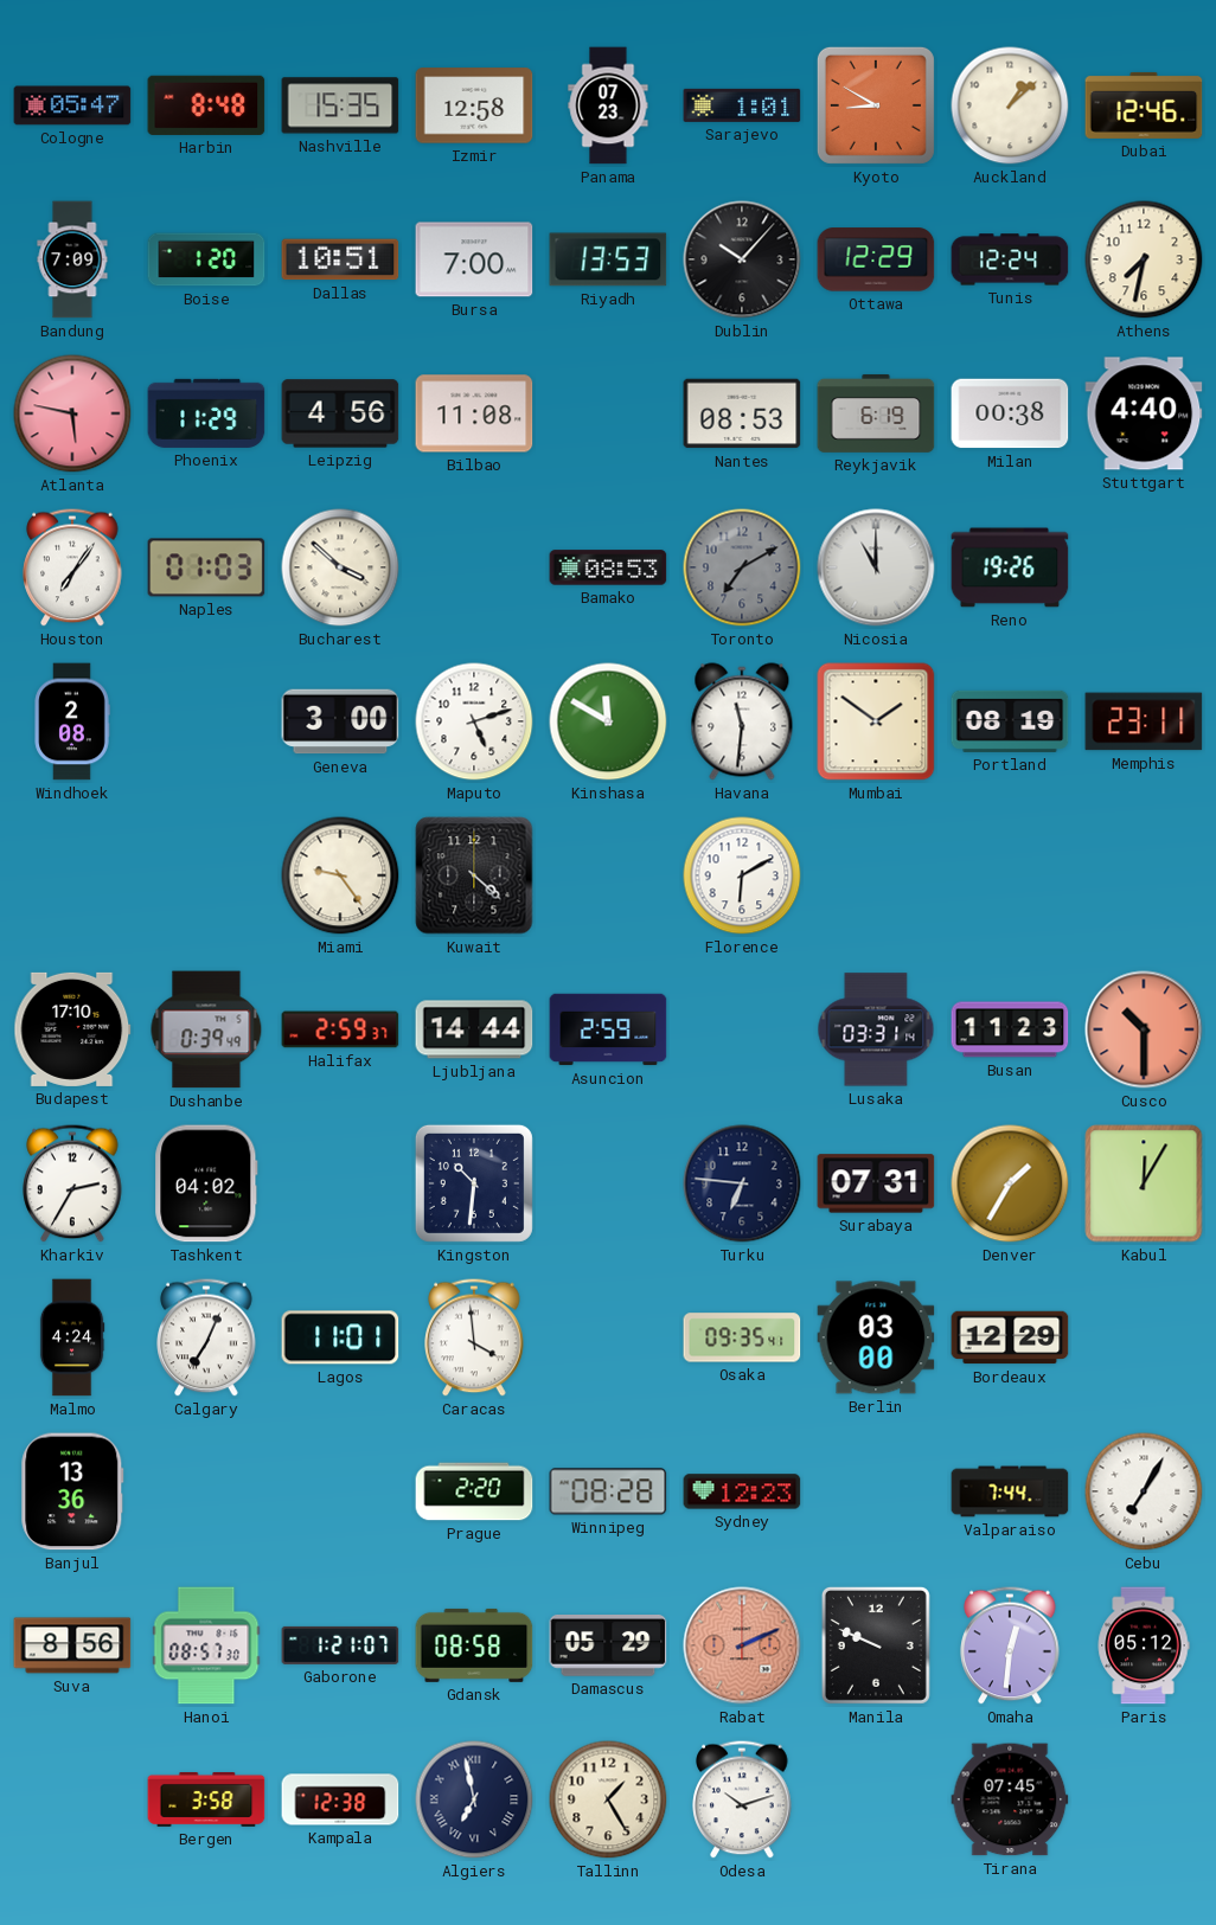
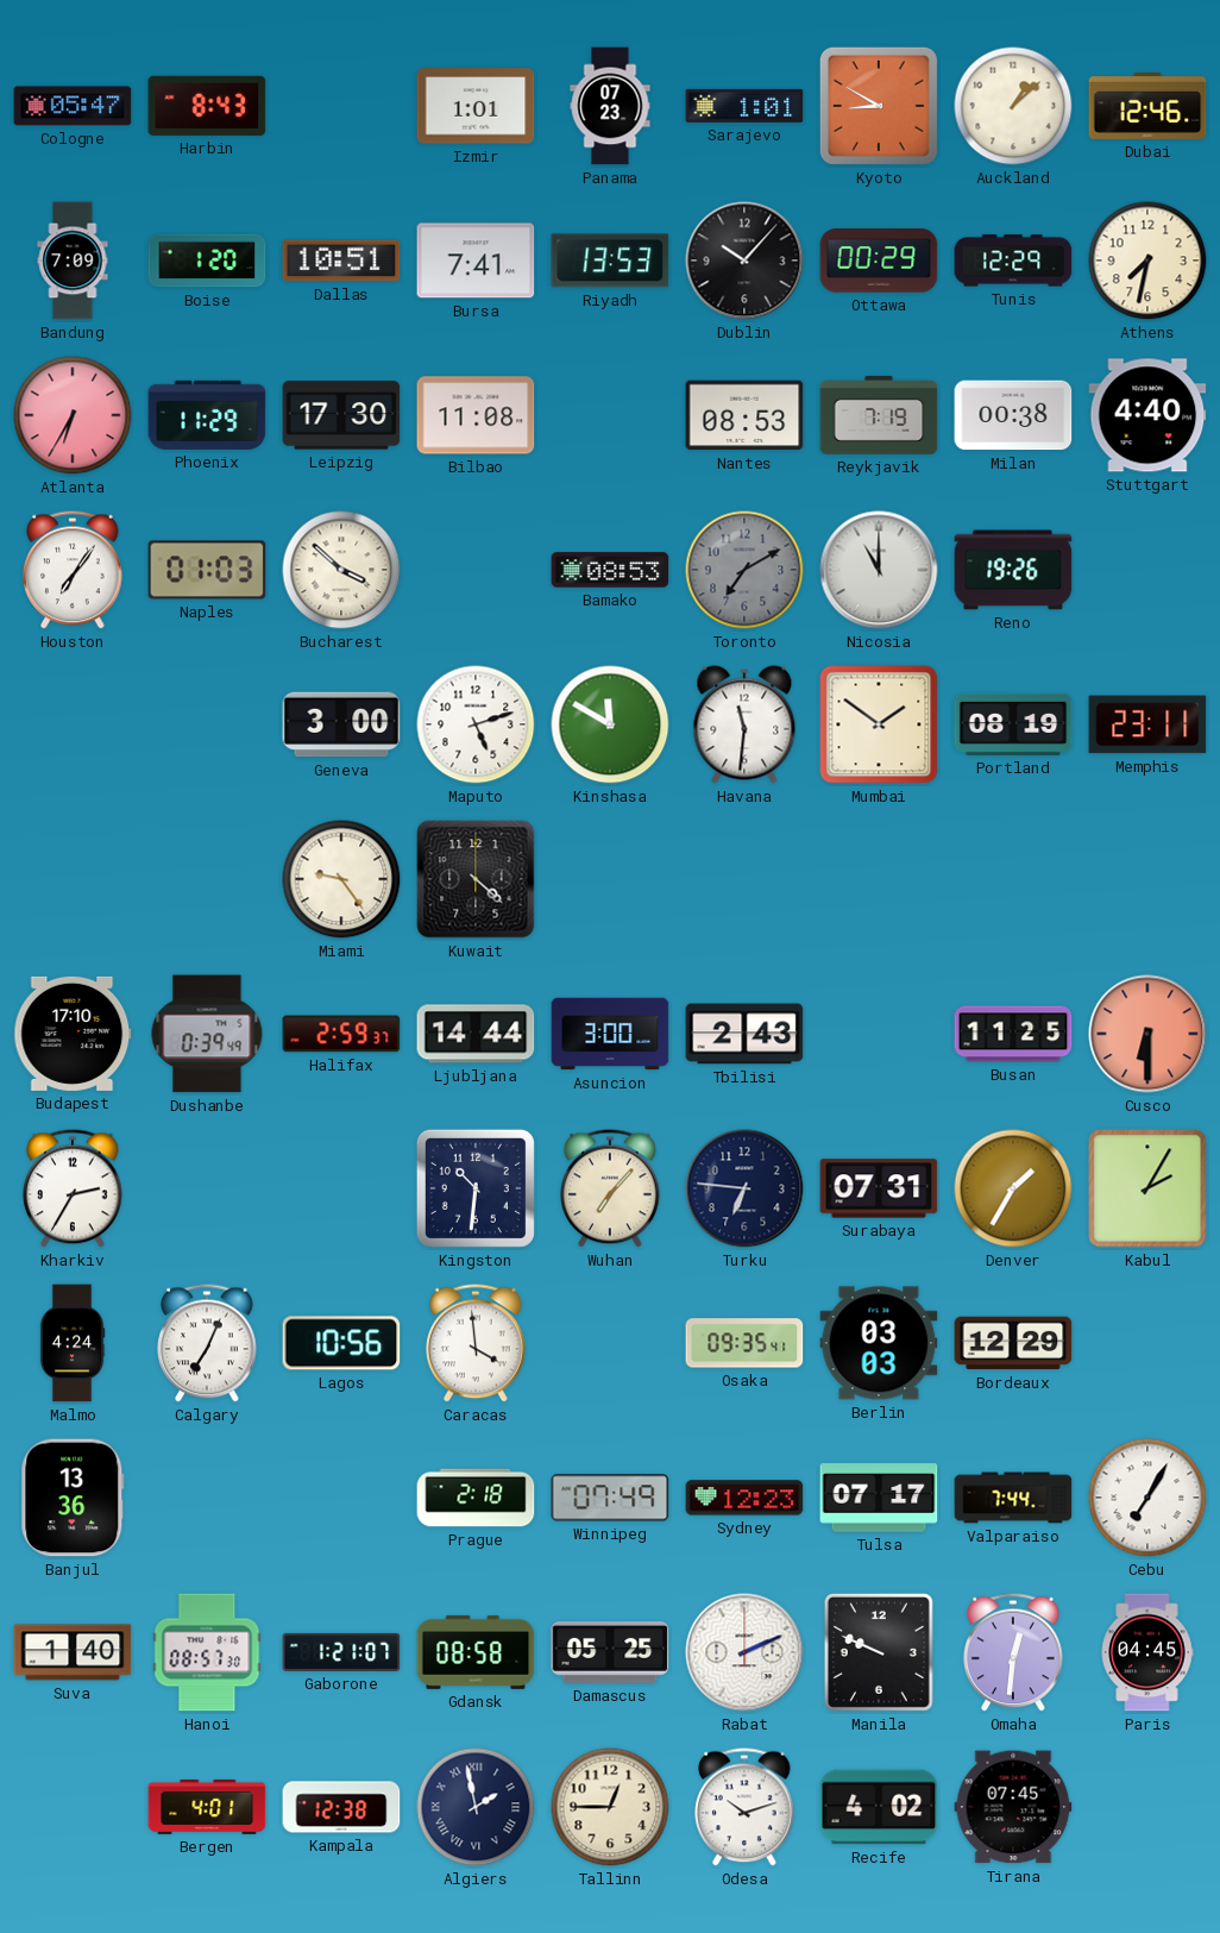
Harbin: 8:48 -> 8:43
Nashville: 15:35 -> none
Izmir: 12:58 -> 1:01
Bursa: 7:00 -> 7:41
Ottawa: 12:29 -> 00:29
Tunis: 12:24 -> 12:29
Atlanta: 5:47 -> 6:35
Leipzig: 4:56 -> 17:30
Reykjavik: 6:19 -> 7:19
Windhoek: 2:08 -> none
Florence: 6:10 -> none
Asuncion: 2:59 -> 3:00
Tbilisi: none -> 2:43
Lusaka: 03:31 -> none
Busan: 11:23 -> 11:25
Cusco: 10:30 -> 6:30
Tashkent: 04:02 -> none
Wuhan: none -> 7:07
Kabul: 12:05 -> 2:05
Lagos: 11:01 -> 10:56
Berlin: 03:00 -> 03:03
Prague: 2:20 -> 2:18
Winnipeg: 08:28 -> 07:49
Tulsa: none -> 07:17
Suva: 8:56 -> 1:40
Damascus: 05:29 -> 05:25
Rabat dial: salmon -> white
Paris: 05:12 -> 04:45
Bergen: 3:58 -> 4:01
Algiers: 6:58 -> 1:58
Tallinn: 1:25 -> 12:45
Recife: none -> 4:02
